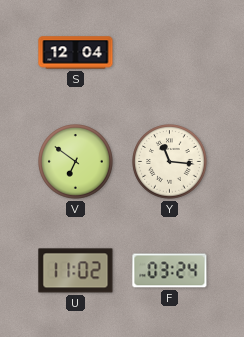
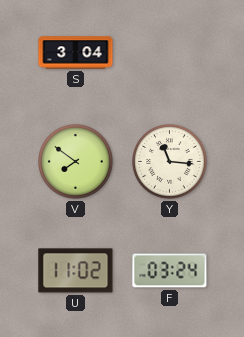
S: 12:04 -> 3:04
V: 6:51 -> 7:51
